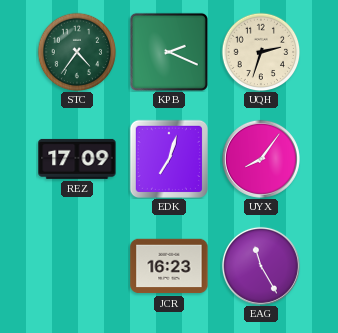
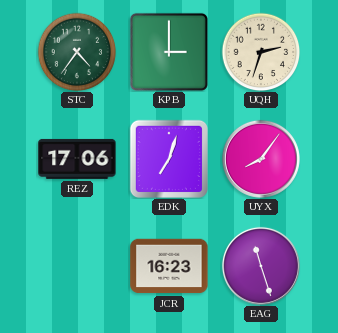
KPB: 2:19 -> 3:00
REZ: 17:09 -> 17:06
EAG: 11:25 -> 11:27
